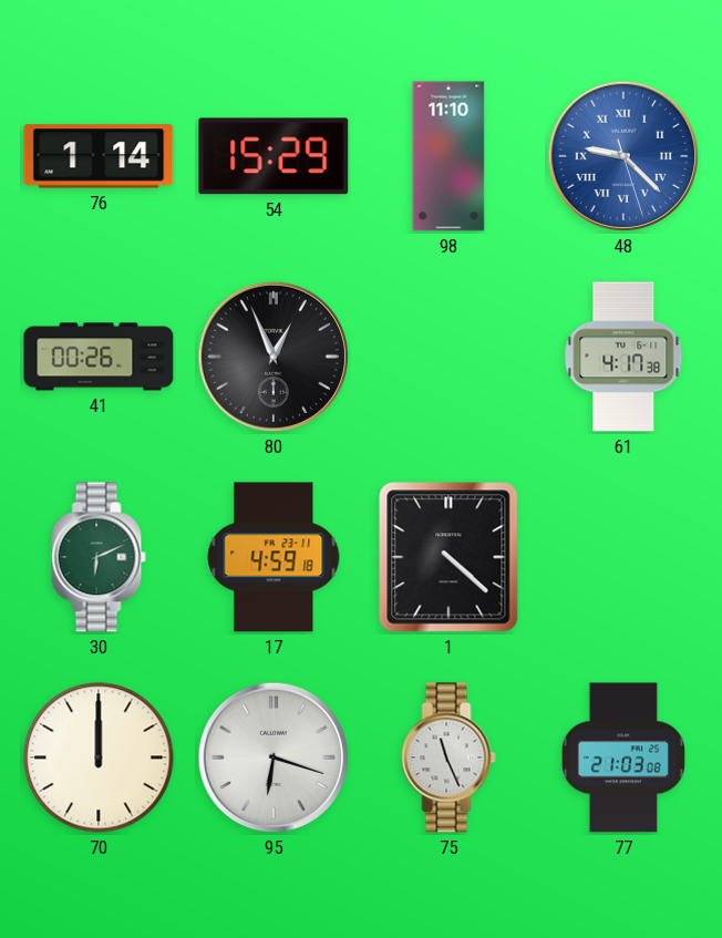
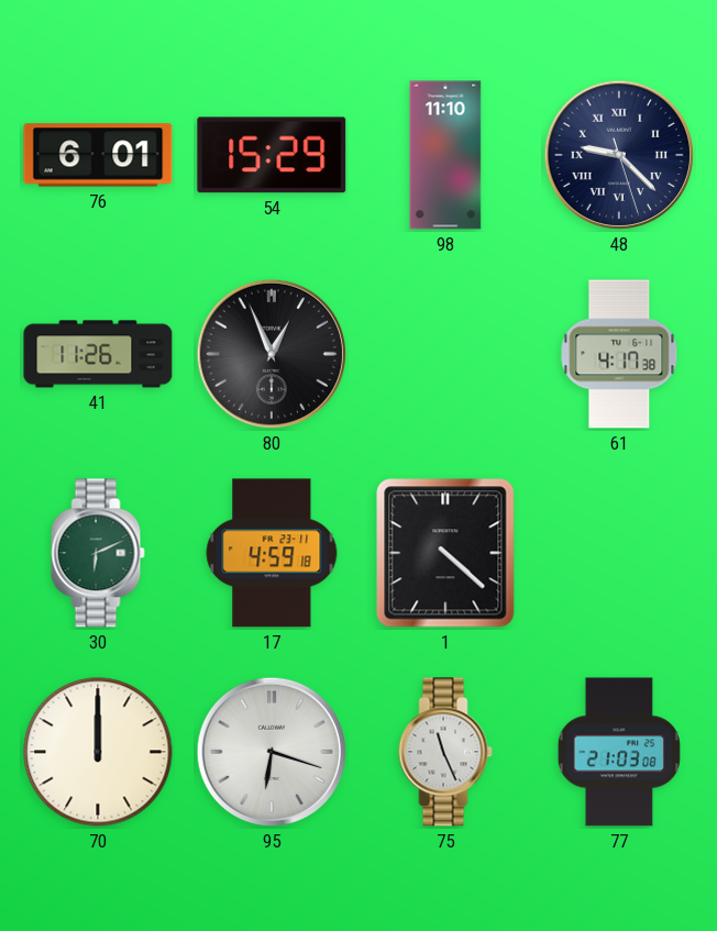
76: 1:14 -> 6:01
48 dial: blue -> navy
41: 00:26 -> 11:26
